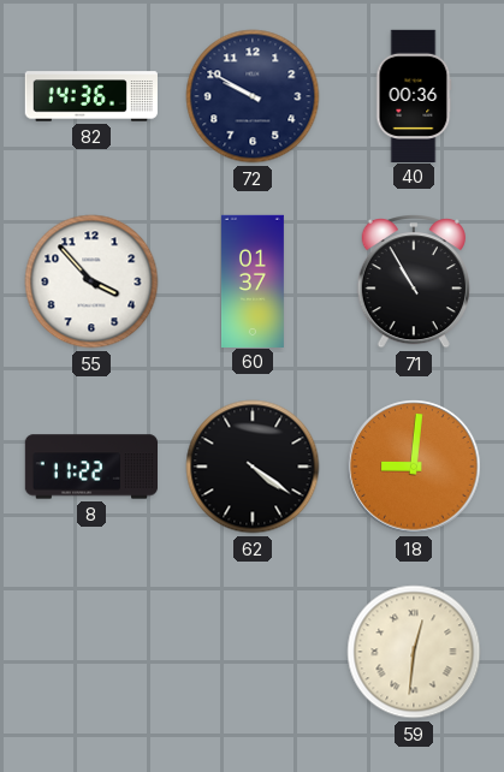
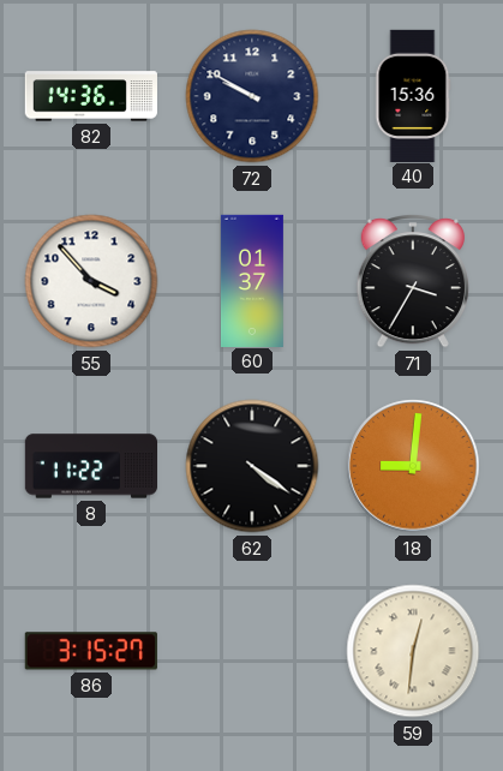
40: 00:36 -> 15:36
71: 10:55 -> 3:35
86: none -> 3:15
